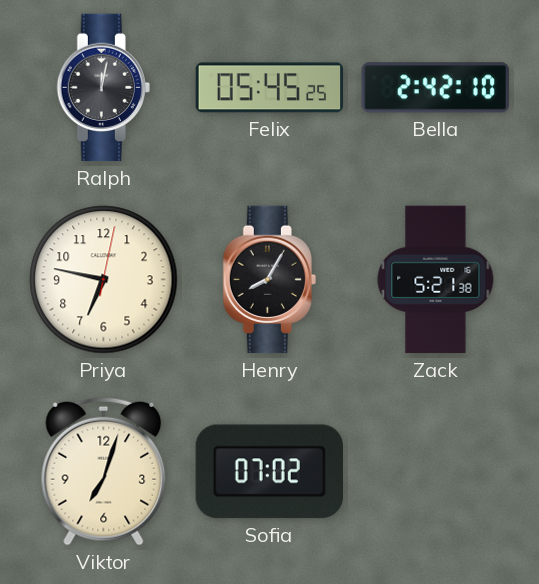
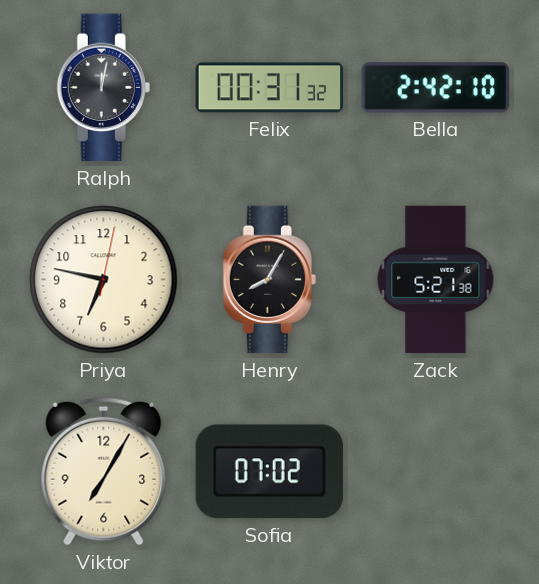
Felix: 05:45 -> 00:31
Viktor: 7:03 -> 7:05
